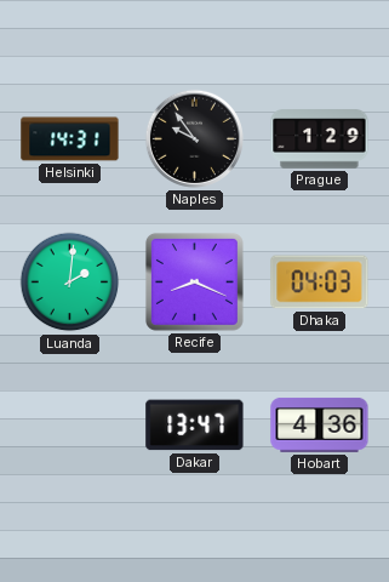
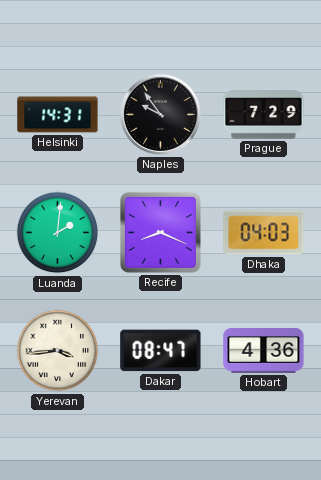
Prague: 1:29 -> 7:29
Yerevan: none -> 3:44
Dakar: 13:47 -> 08:47
